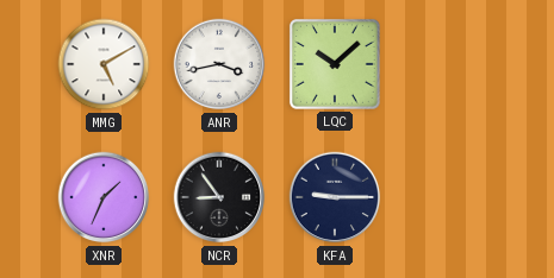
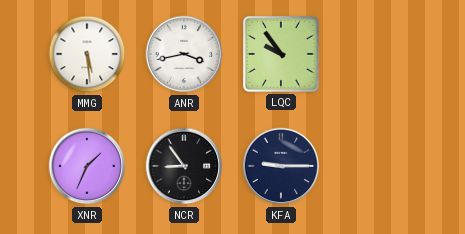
MMG: 5:10 -> 5:29
LQC: 10:08 -> 9:54
